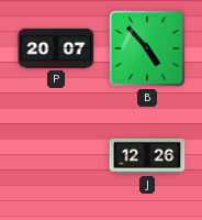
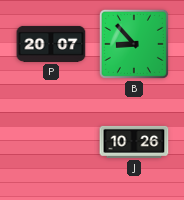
B: 4:53 -> 8:53
J: 12:26 -> 10:26
